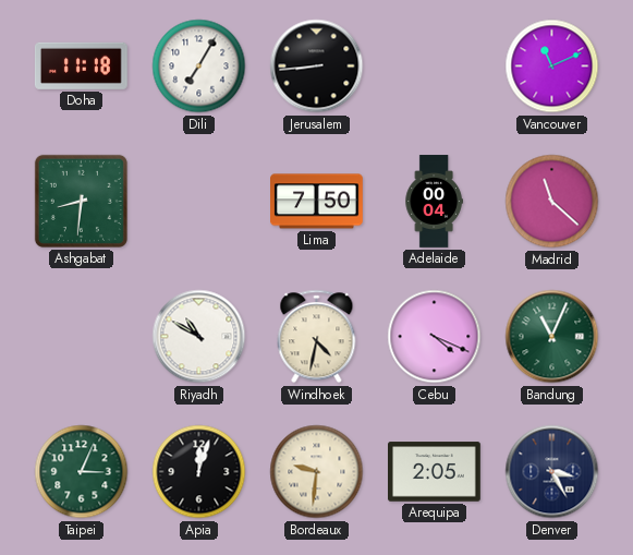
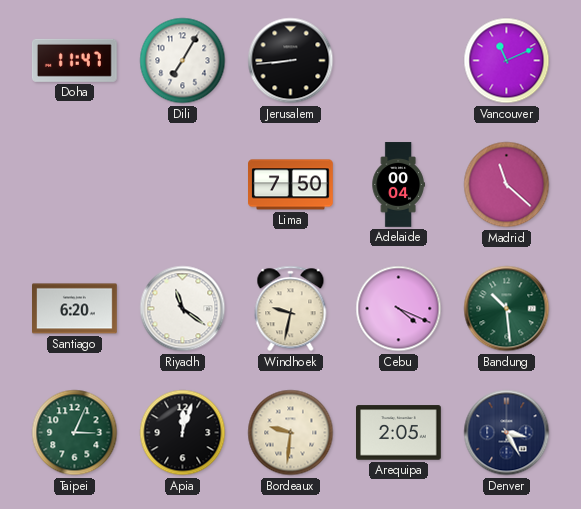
Doha: 11:18 -> 11:47
Ashgabat: 8:31 -> none
Santiago: none -> 6:20
Riyadh: 10:50 -> 11:21
Windhoek: 4:32 -> 9:32
Bandung: 11:04 -> 10:29
